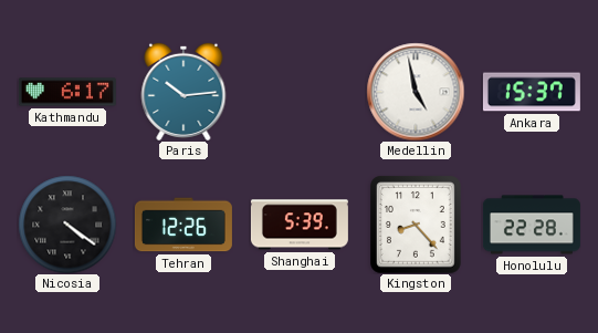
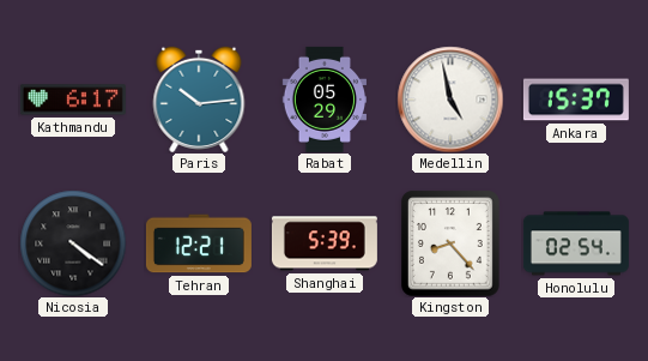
Rabat: none -> 05:29
Tehran: 12:26 -> 12:21
Honolulu: 22:28 -> 02:54
